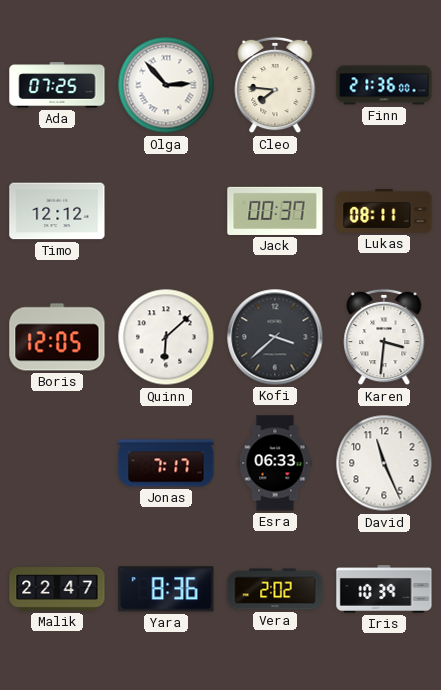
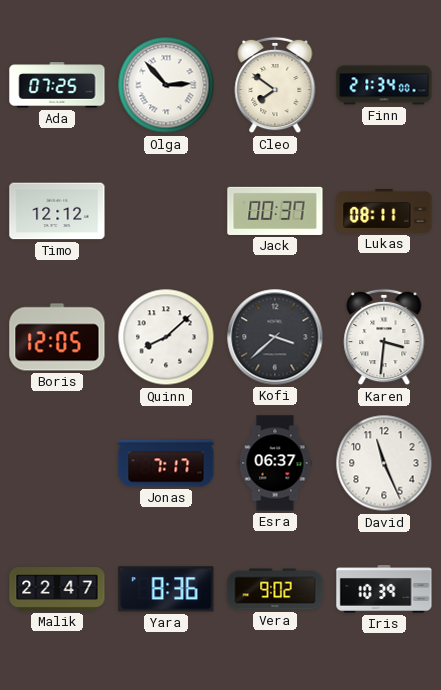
Cleo: 7:46 -> 7:51
Finn: 21:36 -> 21:34
Quinn: 6:08 -> 8:08
Esra: 06:33 -> 06:37
Vera: 2:02 -> 9:02
